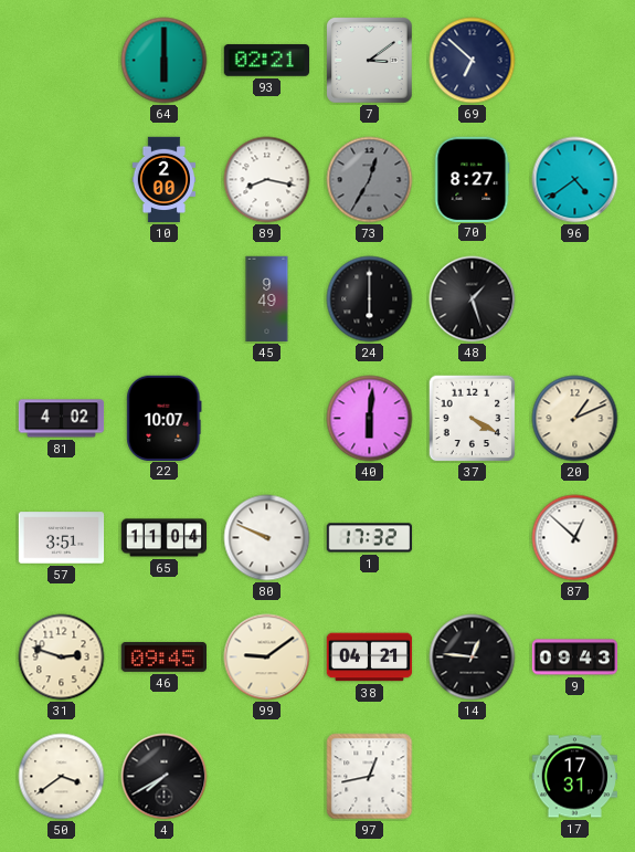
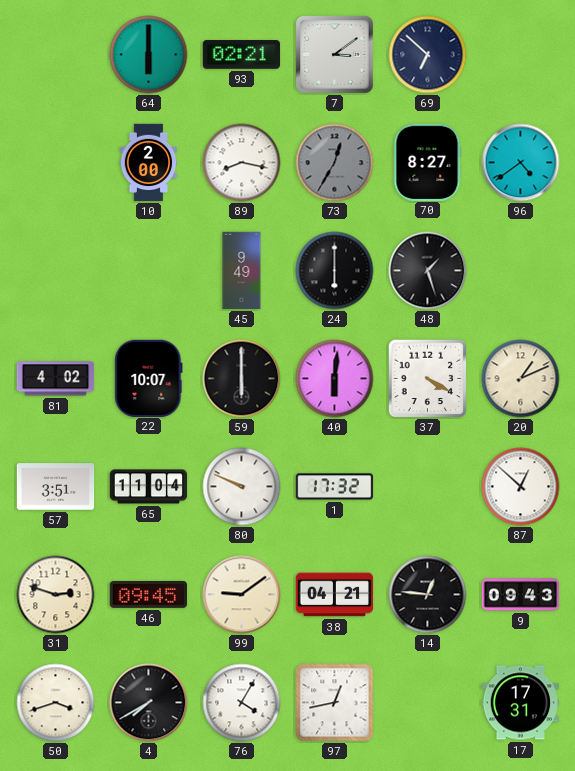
59: none -> 6:00
50: 3:39 -> 3:42
76: none -> 4:05
